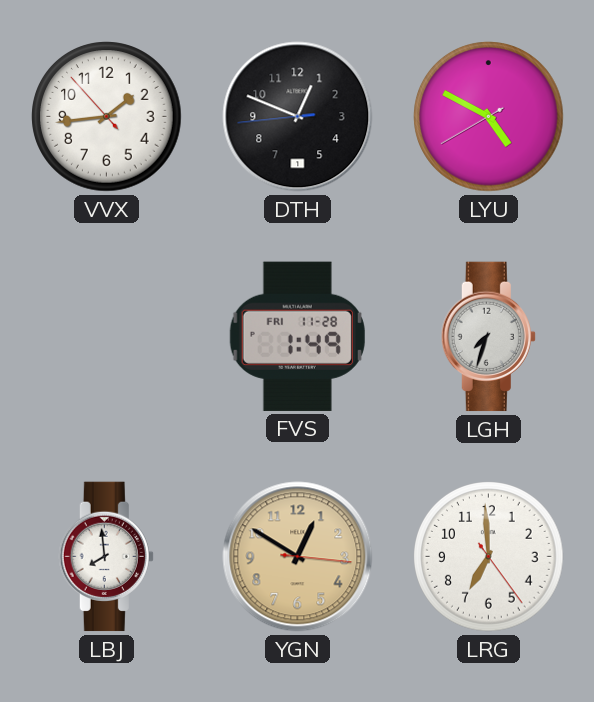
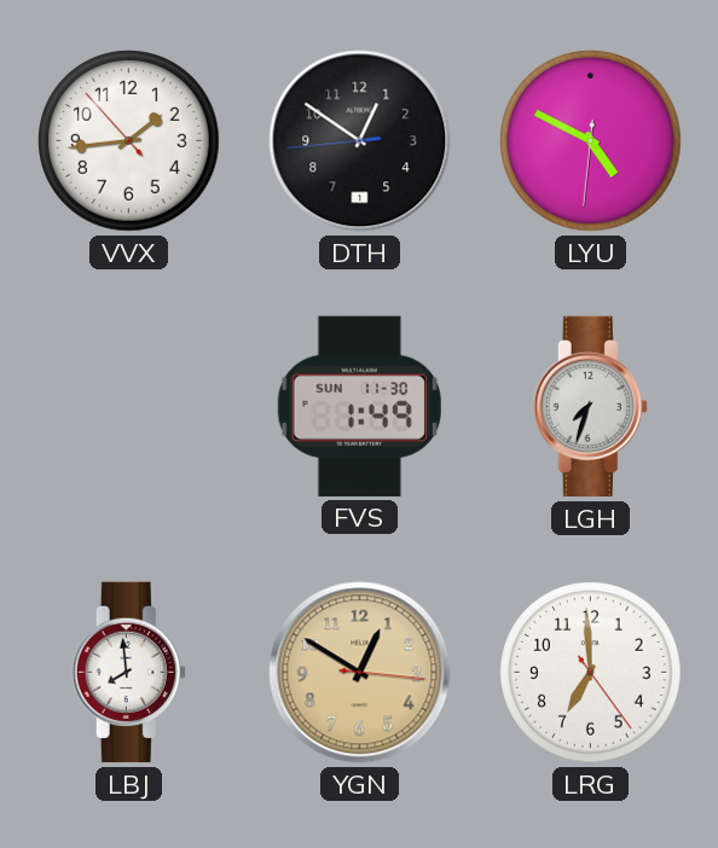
DTH: 12:48 -> 12:50
LYU: 4:49:40 -> 4:49:31
FVS date: FRI 11-28 -> SUN 11-30
